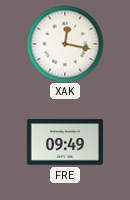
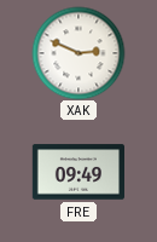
XAK: 12:17 -> 2:49
